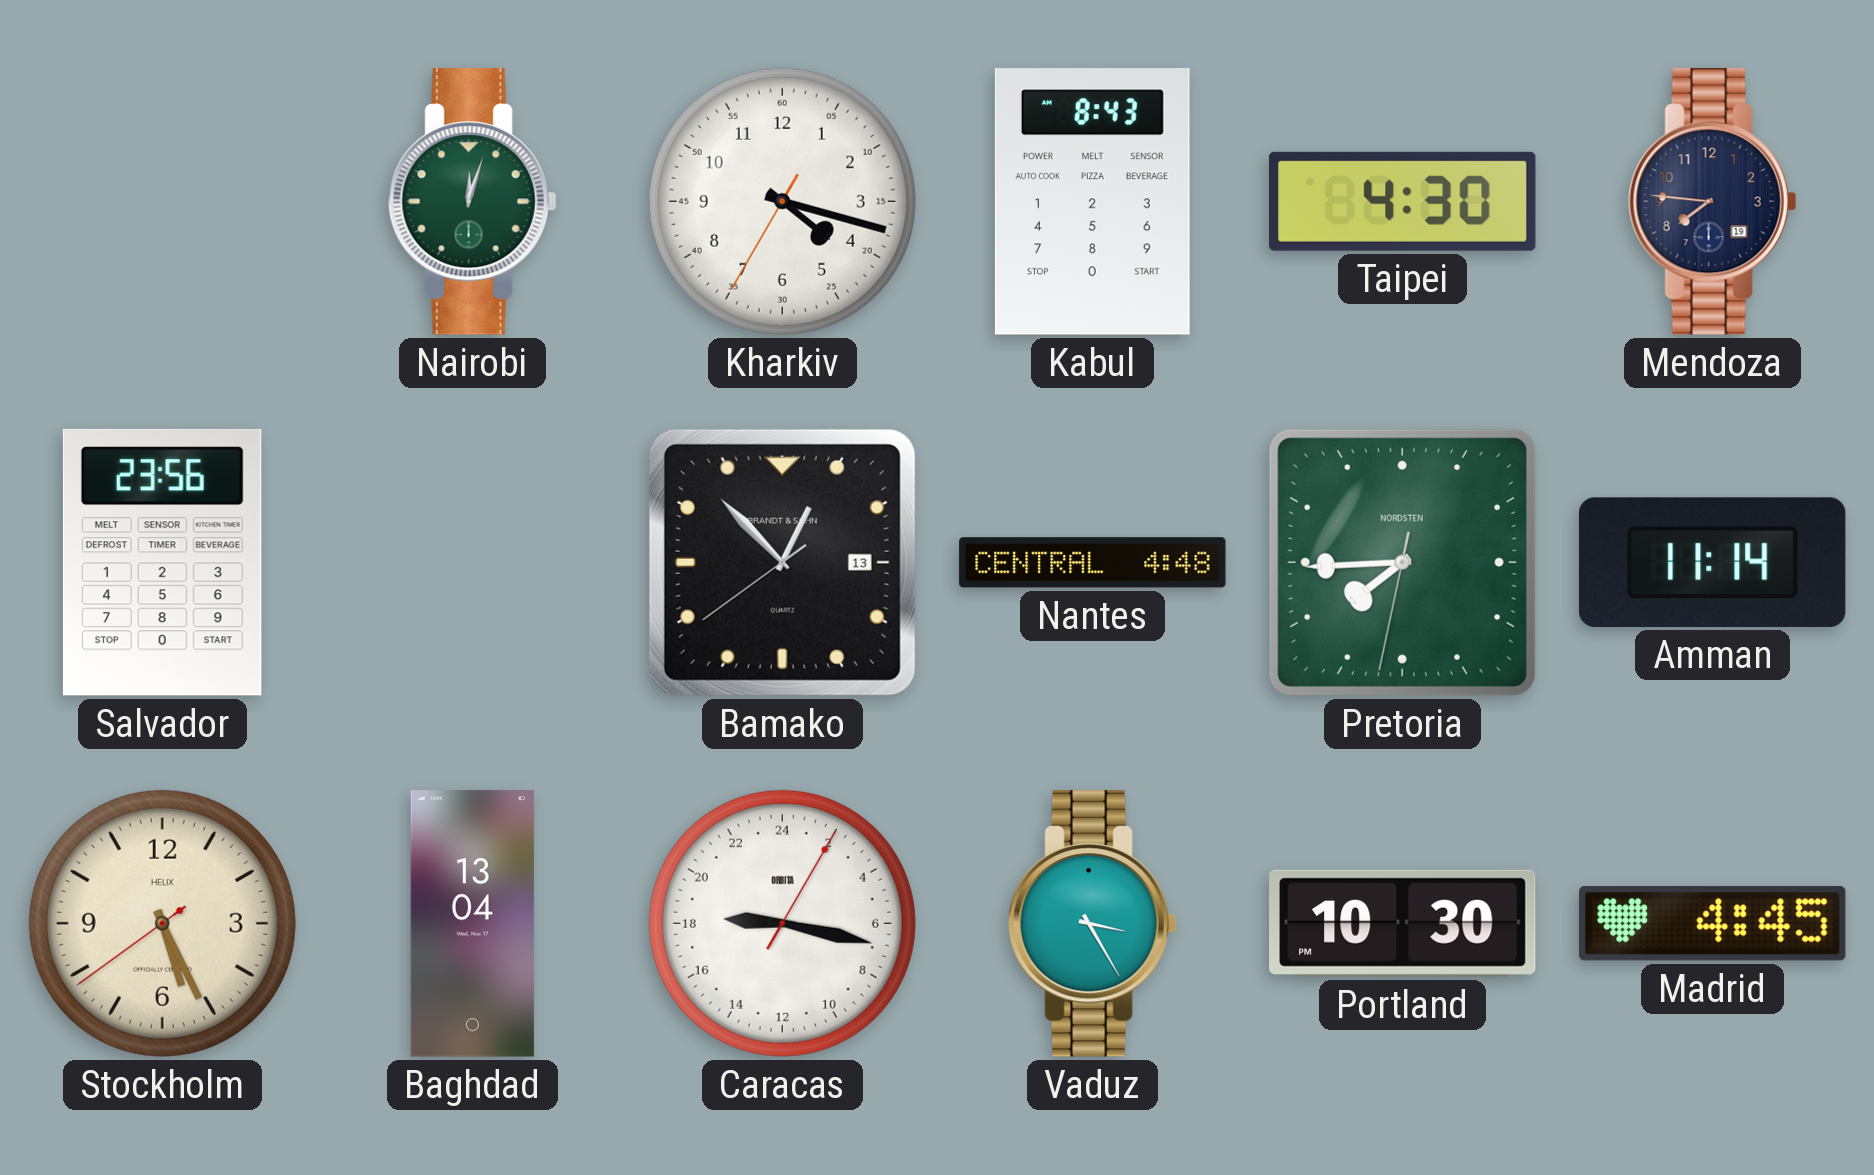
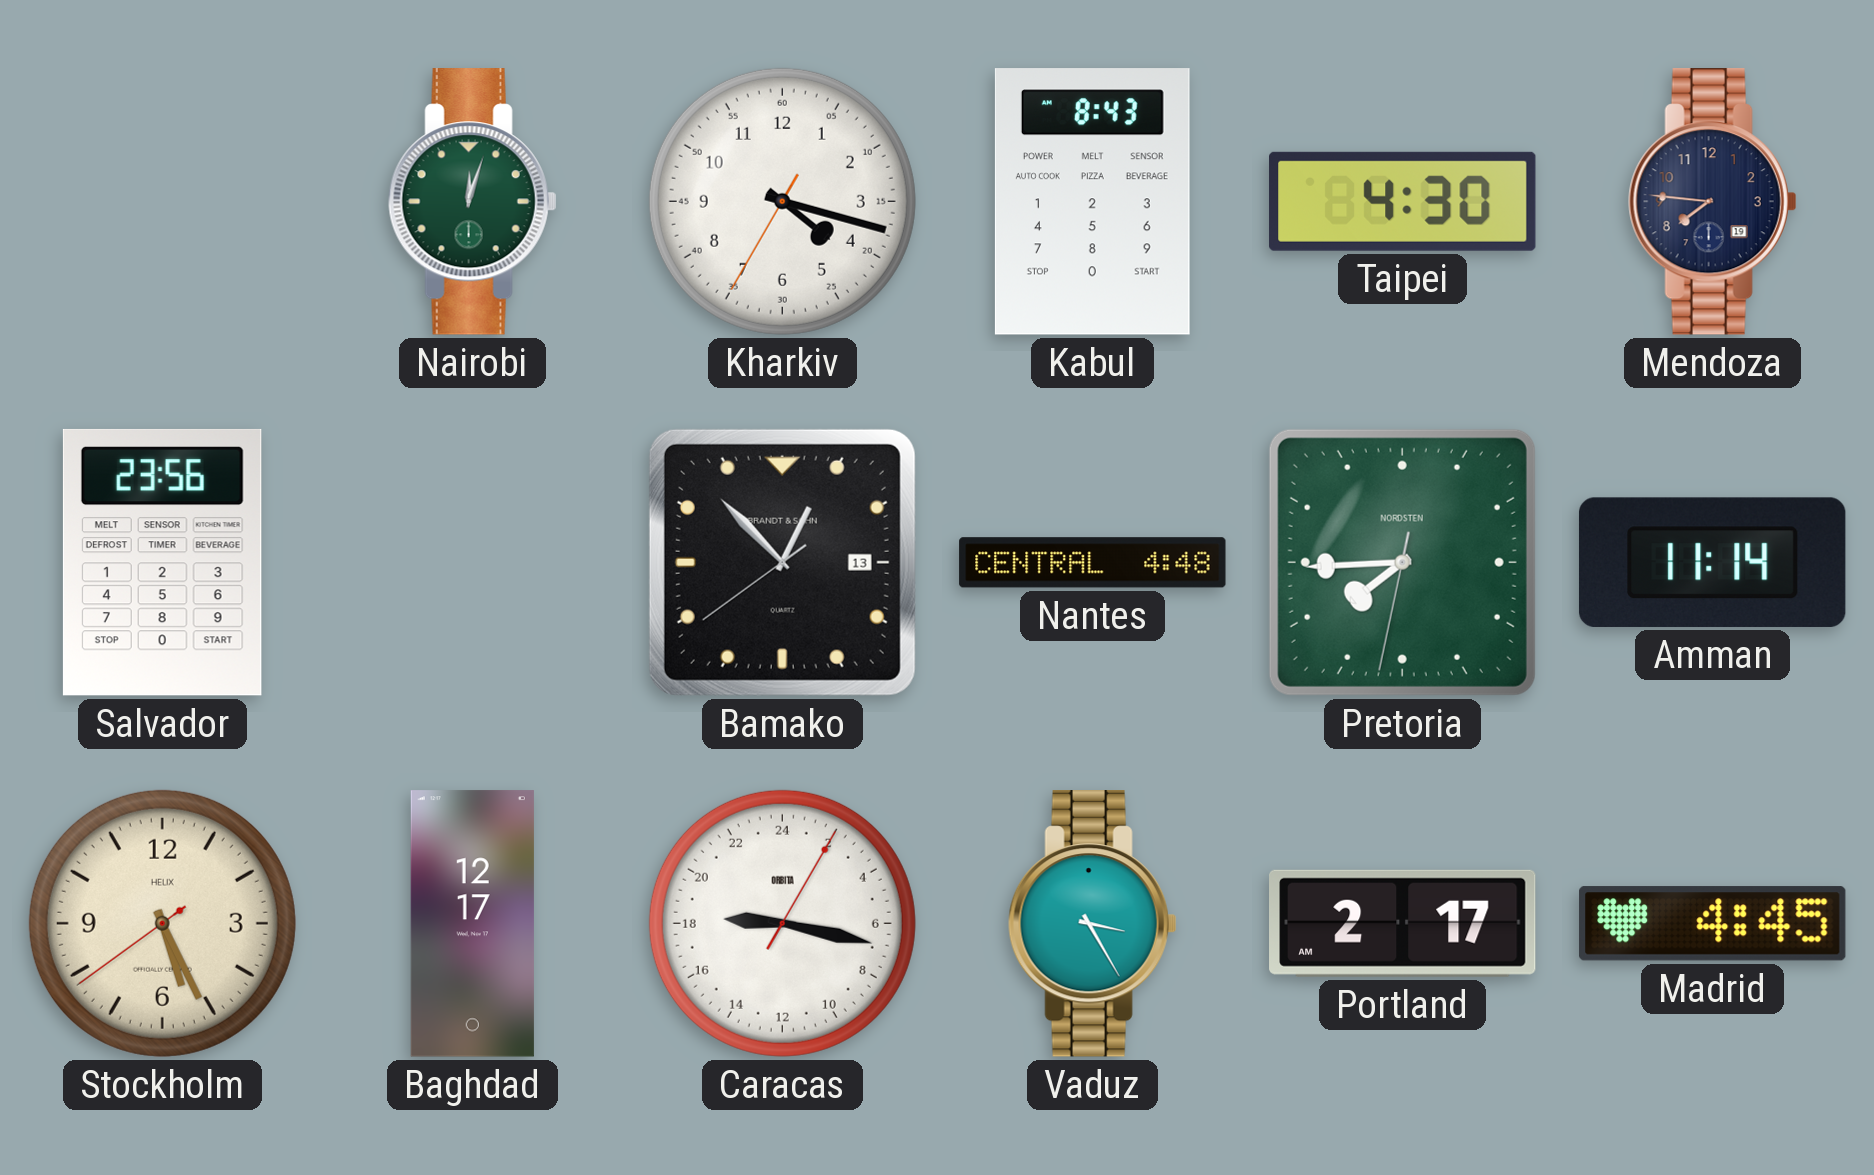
Baghdad: 13:04 -> 12:17
Portland: 10:30 -> 2:17
